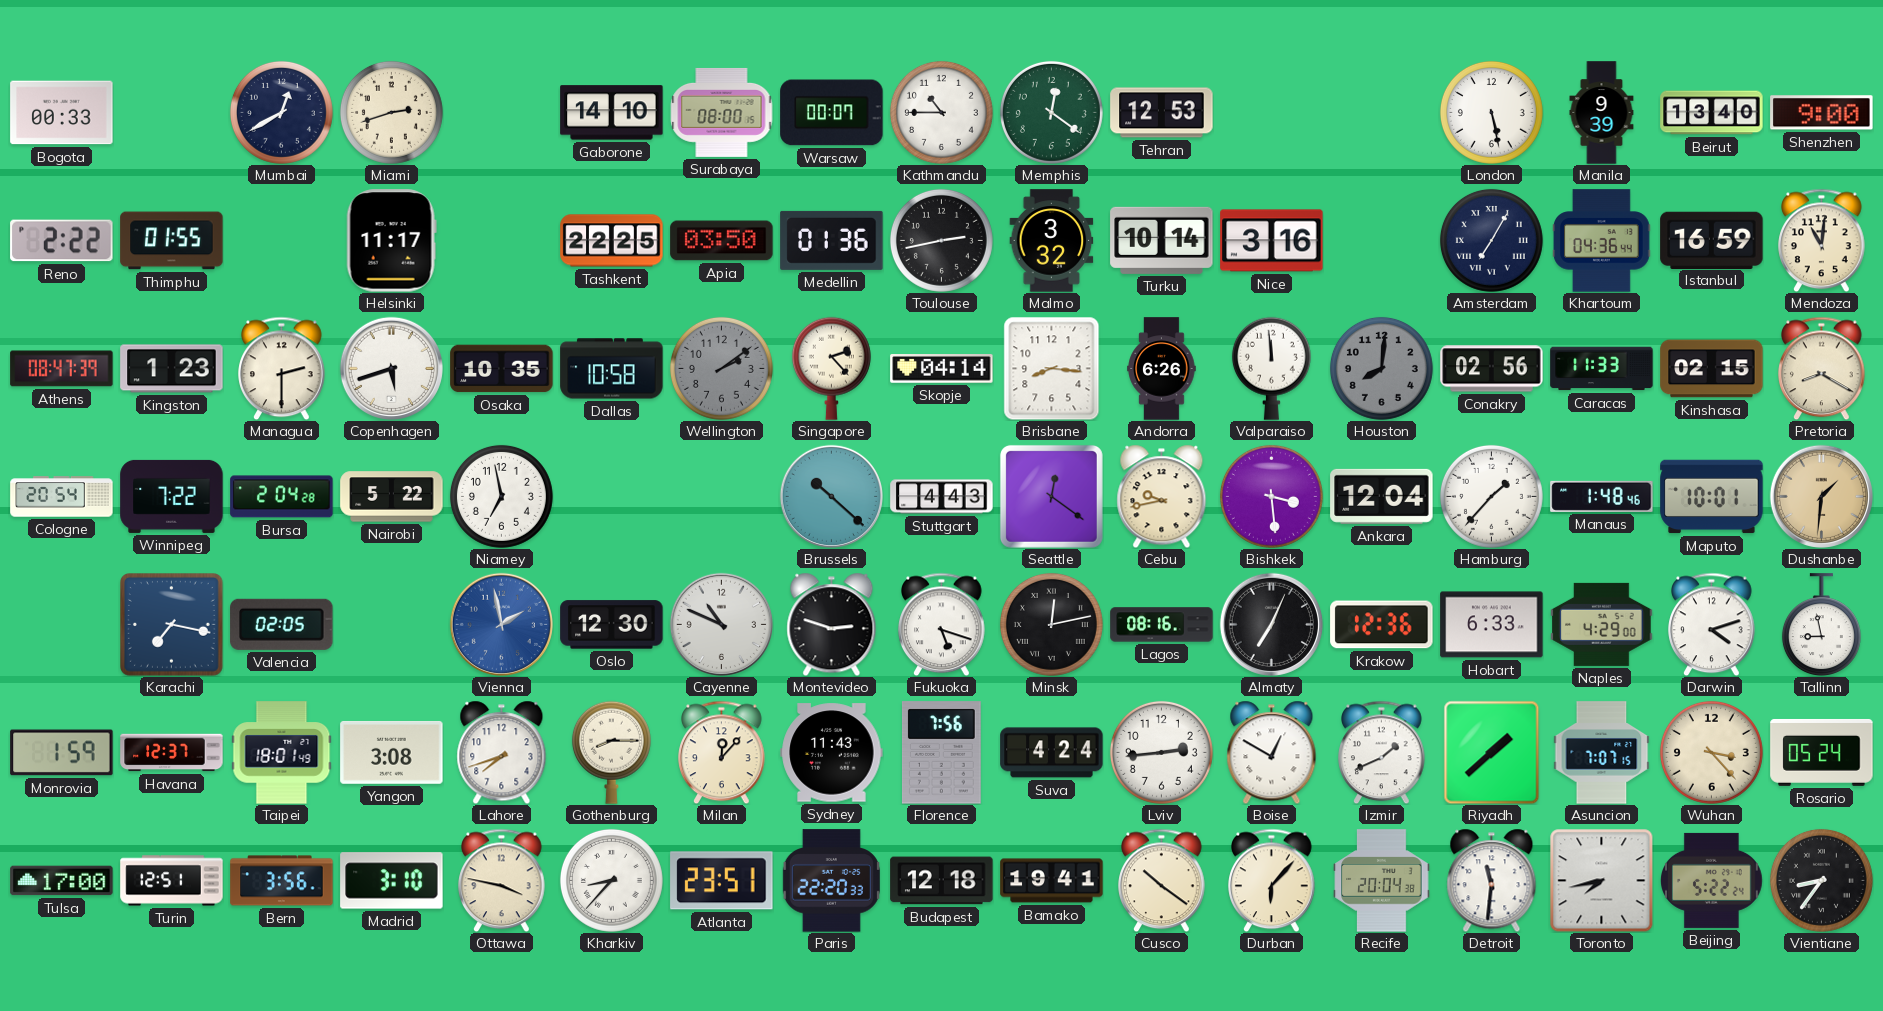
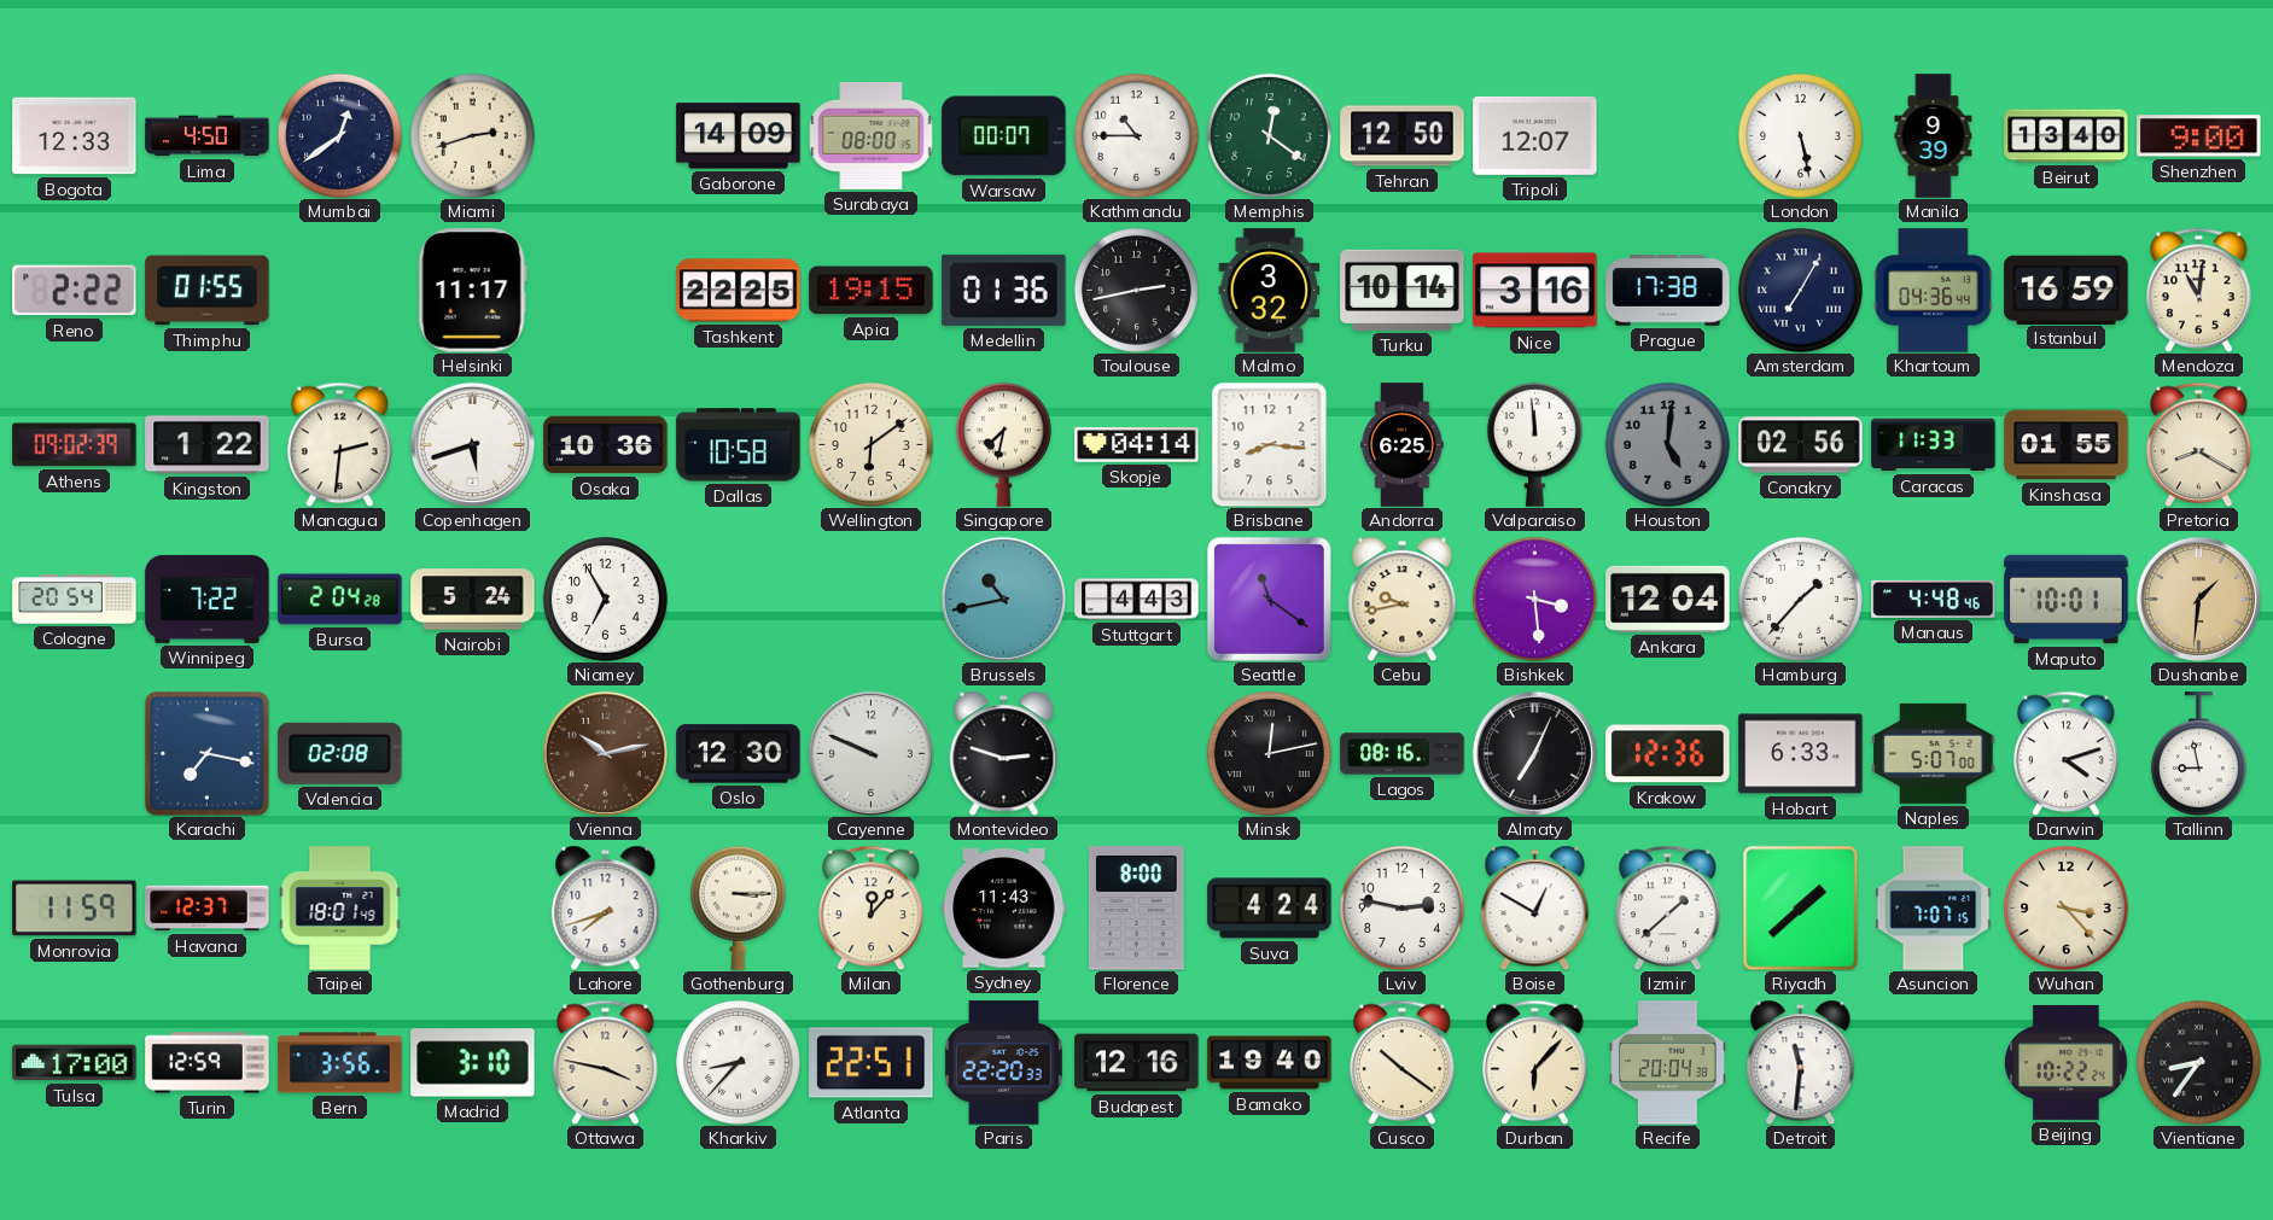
Bogota: 00:33 -> 12:33
Lima: none -> 4:50
Mumbai: 12:40 -> 12:39
Gaborone: 14:10 -> 14:09
Tehran: 12:53 -> 12:50
Tripoli: none -> 12:07
Apia: 03:50 -> 19:15
Prague: none -> 17:38
Athens: 08:47 -> 09:02
Kingston: 1:23 -> 1:22
Managua: 2:30 -> 2:31
Osaka: 10:35 -> 10:36
Wellington: 2:09 -> 6:09
Wellington dial: grey -> cream
Singapore: 2:23 -> 7:32
Andorra: 6:26 -> 6:25
Houston: 8:01 -> 5:01
Kinshasa: 02:15 -> 01:55
Nairobi: 5:22 -> 5:24
Niamey: 6:58 -> 6:55
Brussels: 10:22 -> 10:43
Seattle: 12:21 -> 11:21
Manaus: 1:48 -> 4:48
Valencia: 02:05 -> 02:08
Vienna: 1:58 -> 10:13
Vienna dial: blue -> brown
Cayenne: 10:49 -> 9:49
Fukuoka: 5:18 -> none
Naples: 4:29 -> 5:07
Monrovia: 1:59 -> 11:59
Yangon: 3:08 -> none
Gothenburg: 8:15 -> 3:15
Florence: 7:56 -> 8:00
Lviv: 2:44 -> 2:47
Izmir: 1:41 -> 1:38
Rosario: 05:24 -> none
Turin: 12:51 -> 12:59
Atlanta: 23:51 -> 22:51
Budapest: 12:18 -> 12:16
Bamako: 19:41 -> 19:40
Toronto: 7:43 -> none
Beijing: 5:22 -> 10:22
